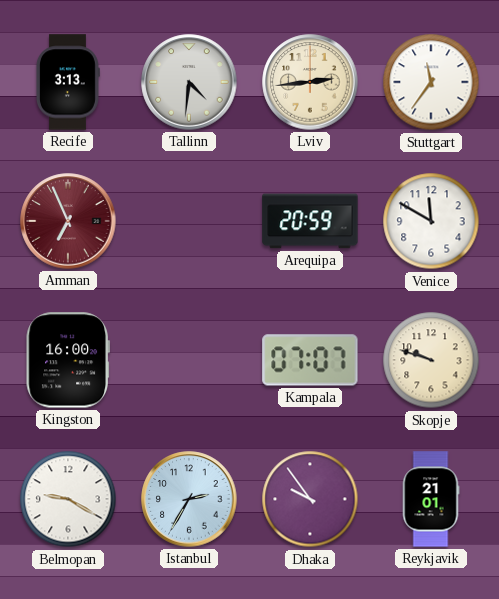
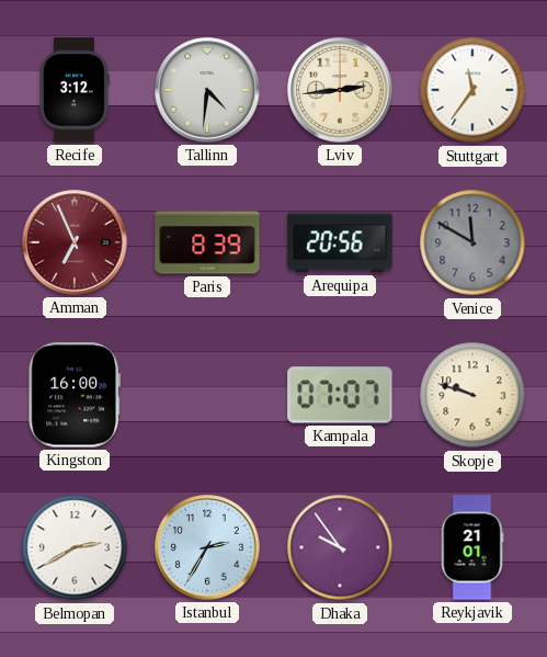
Recife: 3:13 -> 3:12
Paris: none -> 8:39
Arequipa: 20:59 -> 20:56
Venice dial: white -> grey
Belmopan: 9:20 -> 2:40
